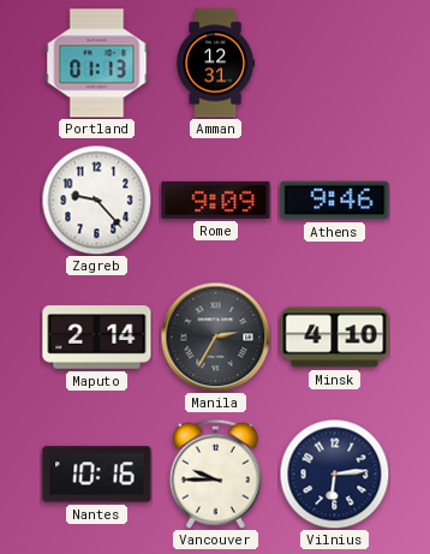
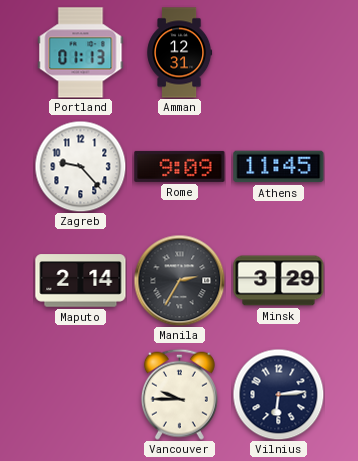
Athens: 9:46 -> 11:45
Minsk: 4:10 -> 3:29
Nantes: 10:16 -> none
